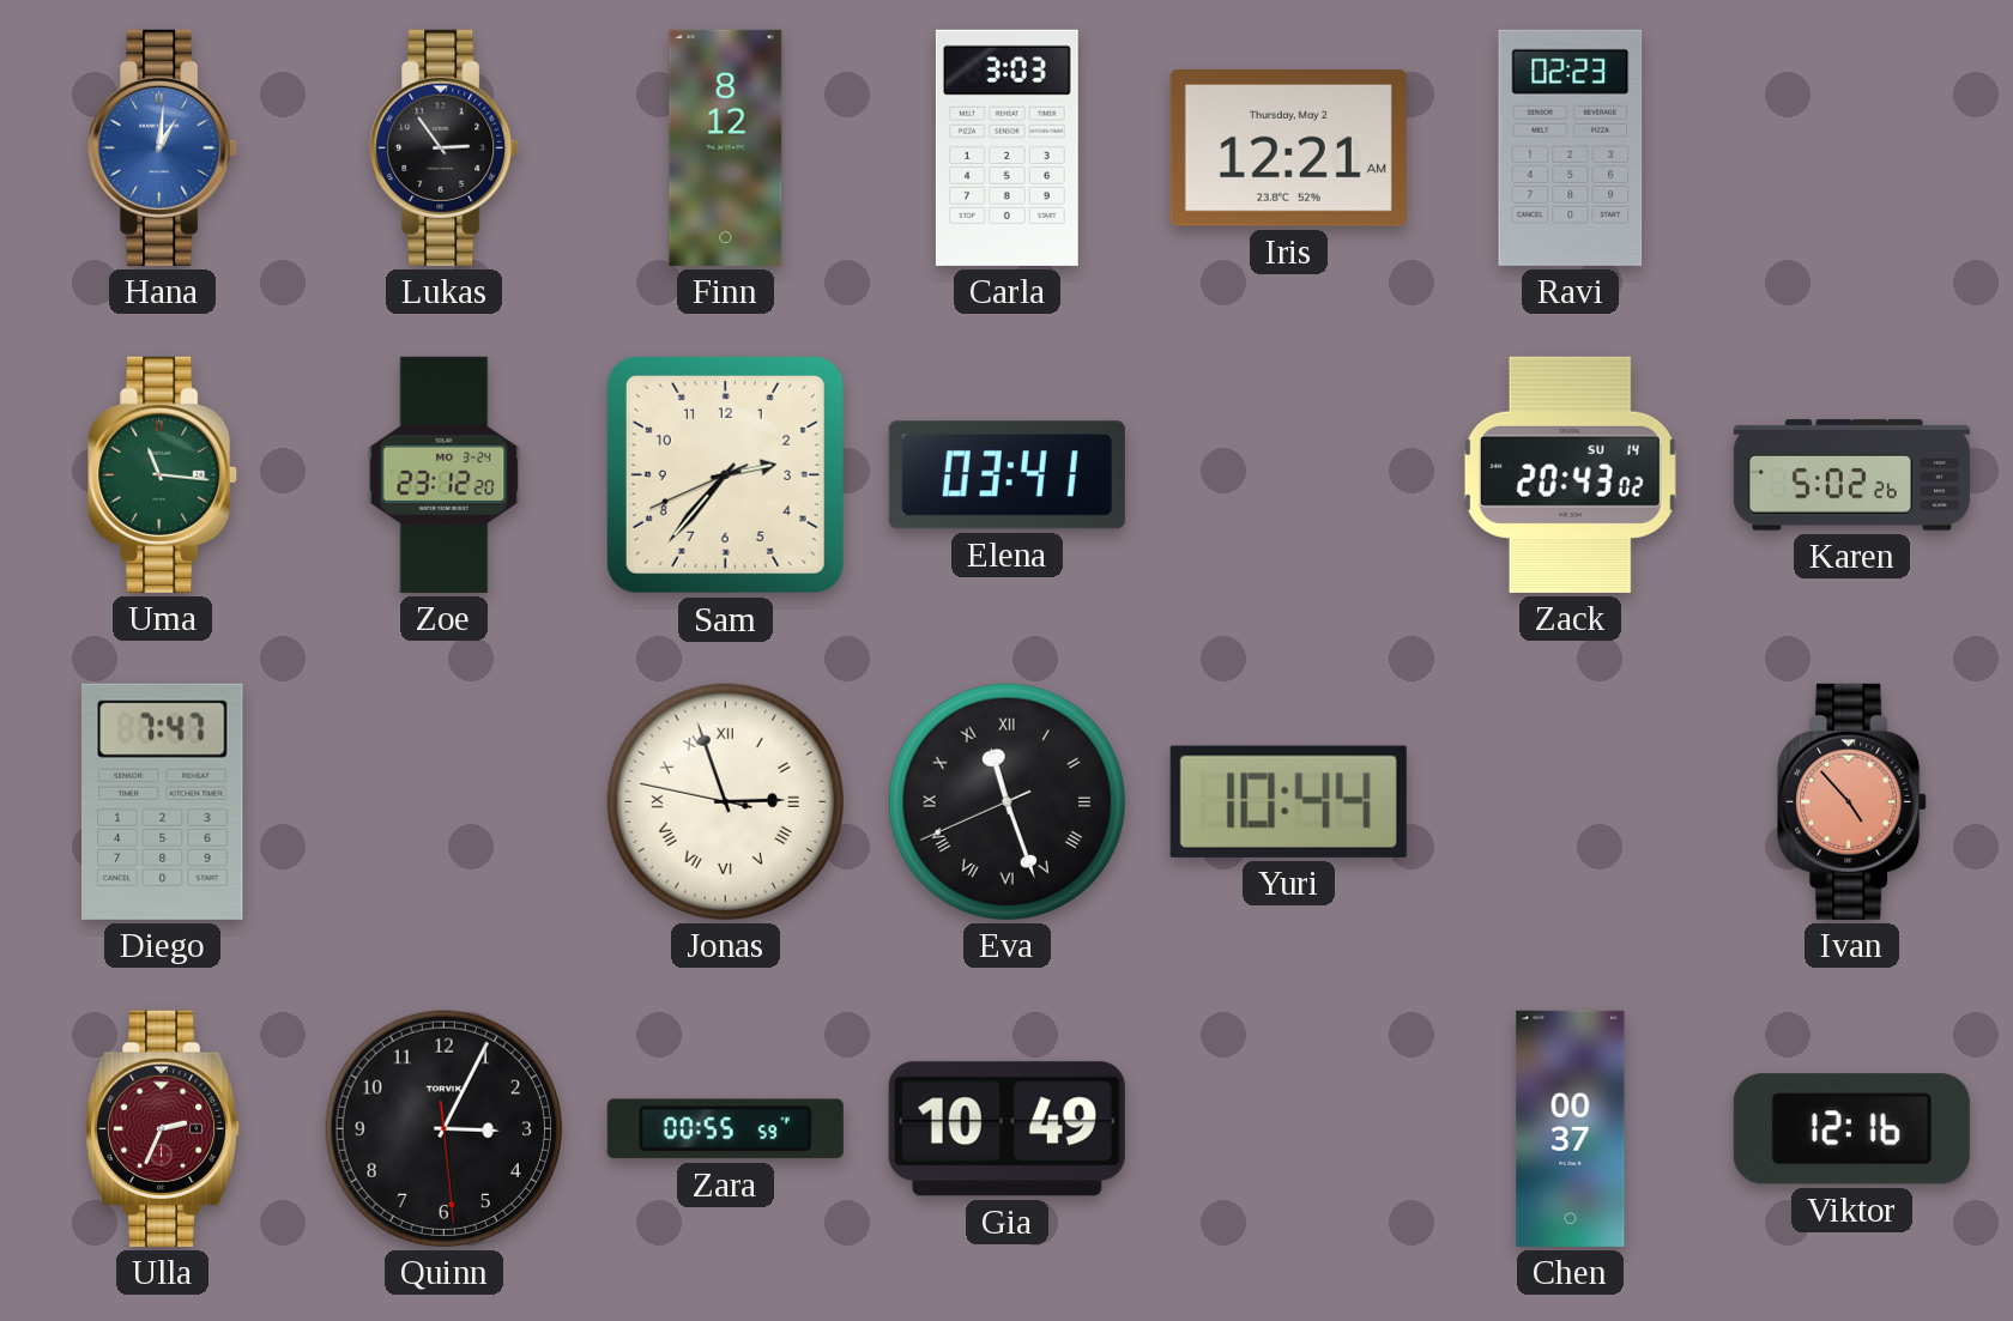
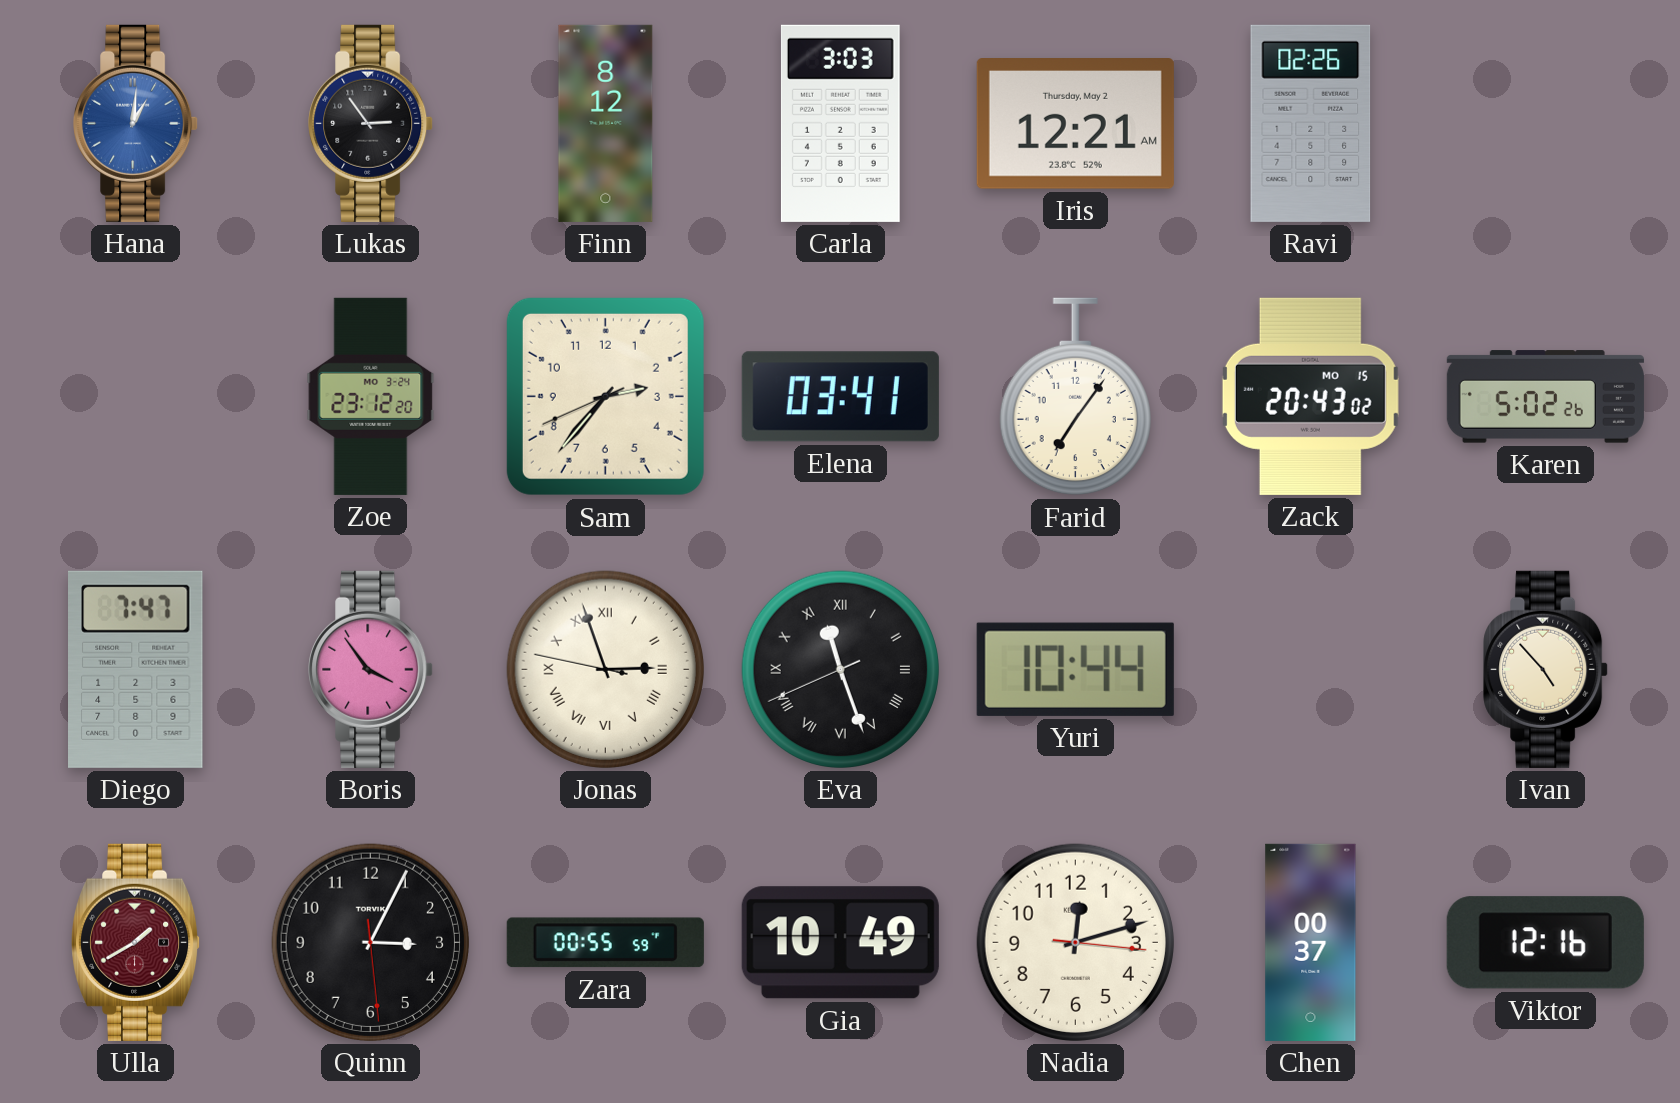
Ravi: 02:23 -> 02:26
Uma: 11:16 -> none
Farid: none -> 7:06
Zack date: SU 14 -> MO 15
Boris: none -> 3:54
Ivan dial: salmon -> cream
Ulla: 2:34 -> 1:40
Nadia: none -> 12:12
